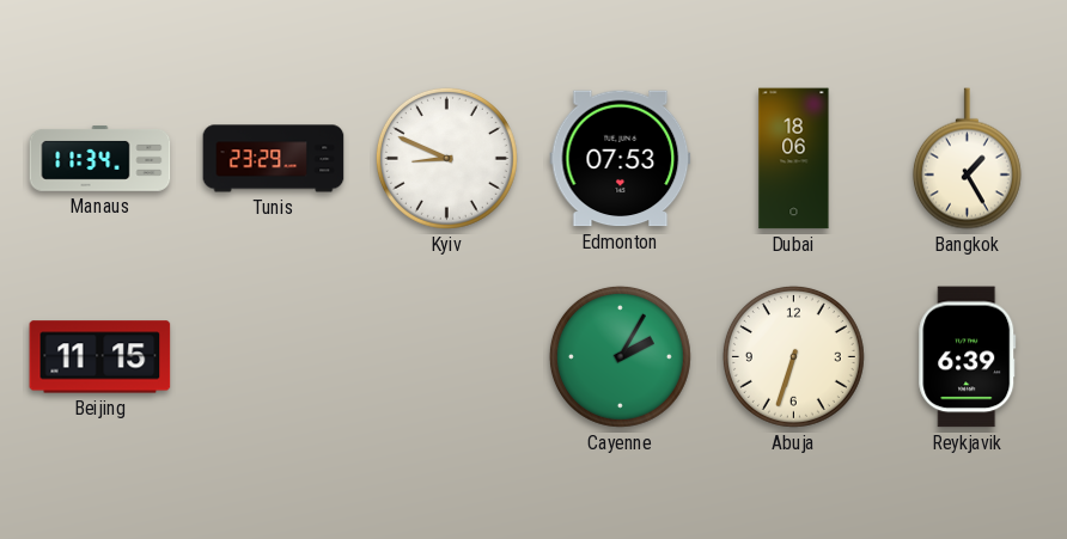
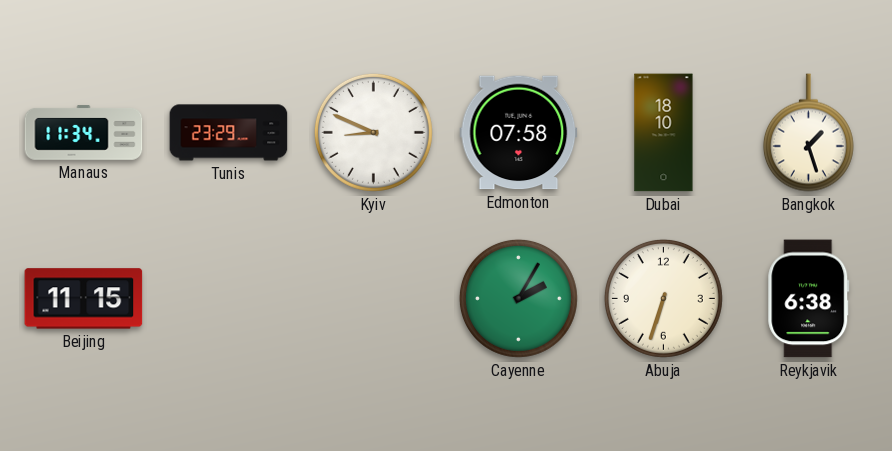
Edmonton: 07:53 -> 07:58
Dubai: 18:06 -> 18:10
Bangkok: 1:25 -> 1:27
Reykjavik: 6:39 -> 6:38
